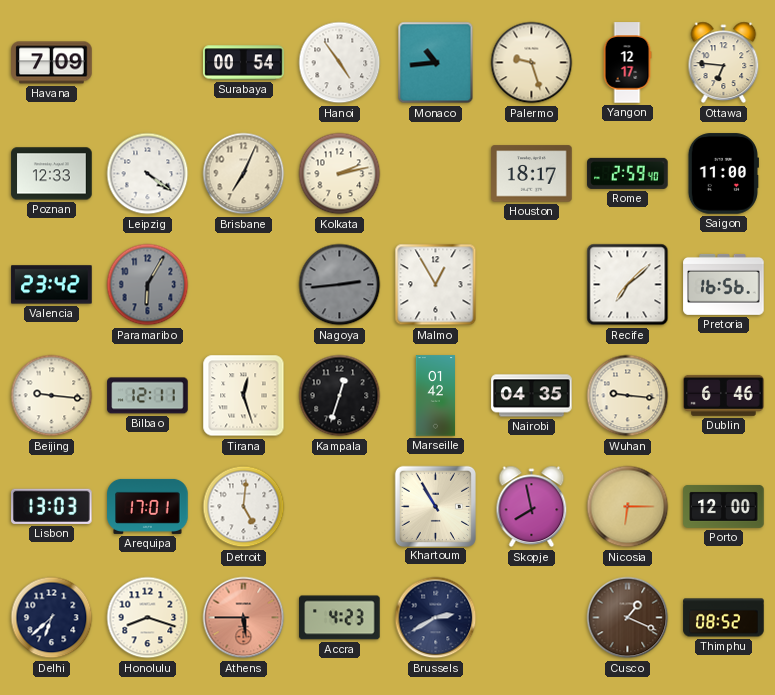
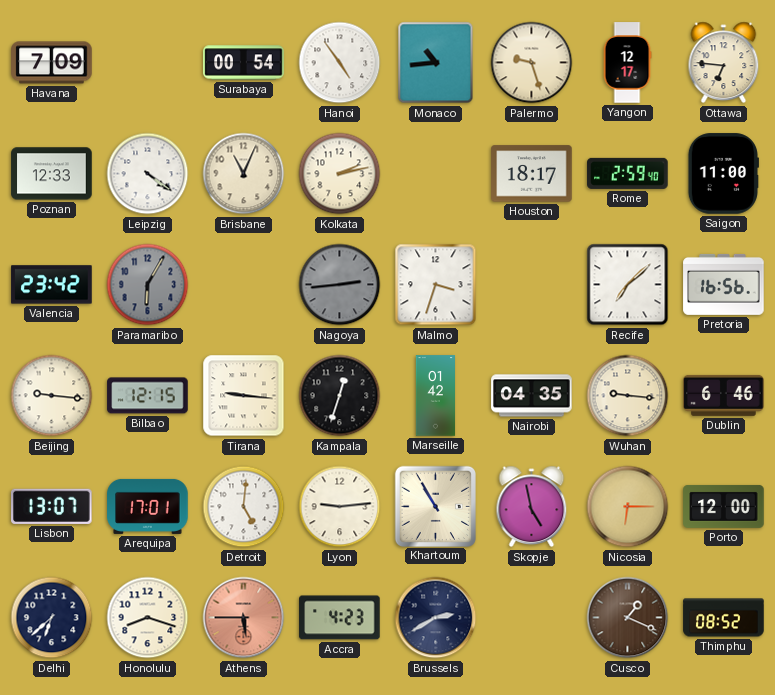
Brisbane: 7:04 -> 11:04
Malmo: 12:55 -> 3:33
Bilbao: 12:11 -> 12:15
Tirana: 12:27 -> 9:16
Lisbon: 13:03 -> 13:07
Lyon: none -> 9:14
Skopje: 7:58 -> 4:58
